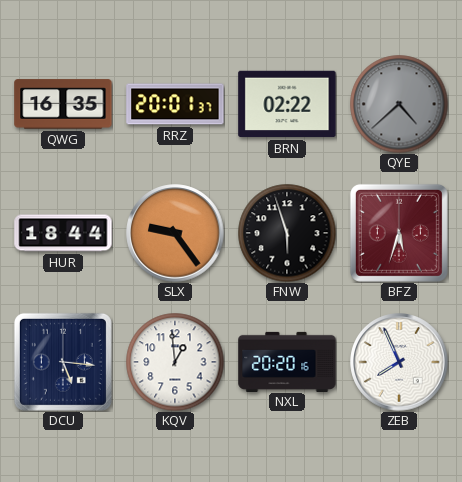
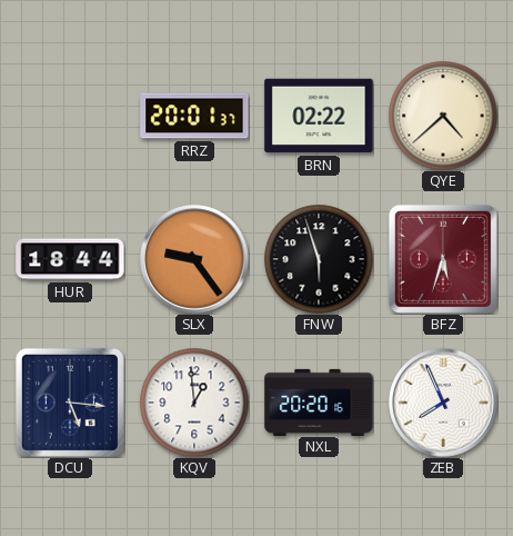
QWG: 16:35 -> none
QYE dial: grey -> cream
